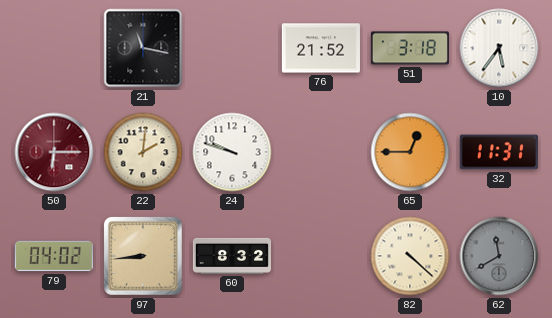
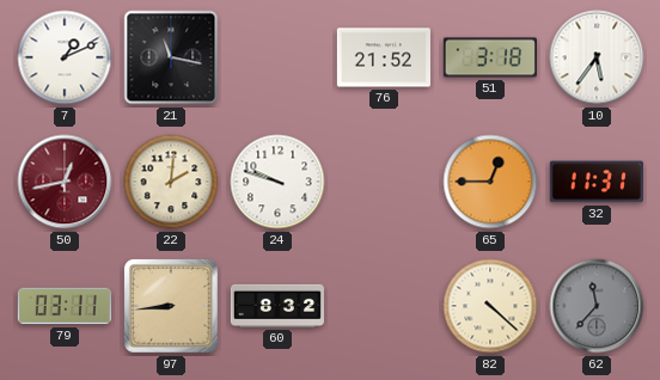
7: none -> 1:11
50: 6:15 -> 12:43
79: 04:02 -> 03:11
62: 11:40 -> 11:37
